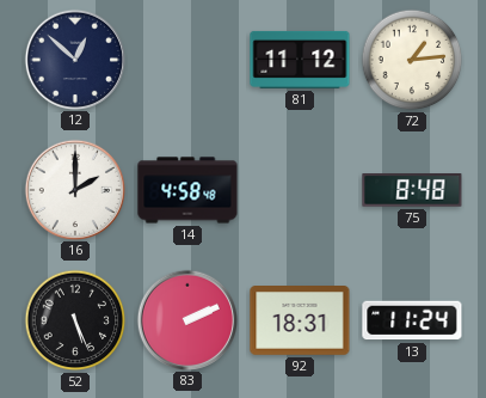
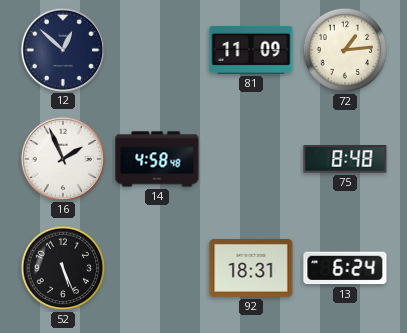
81: 11:12 -> 11:09
16: 2:00 -> 1:56
83: 2:11 -> none
13: 11:24 -> 6:24
